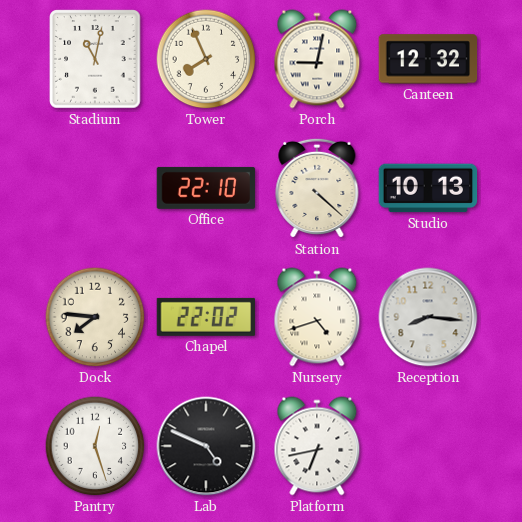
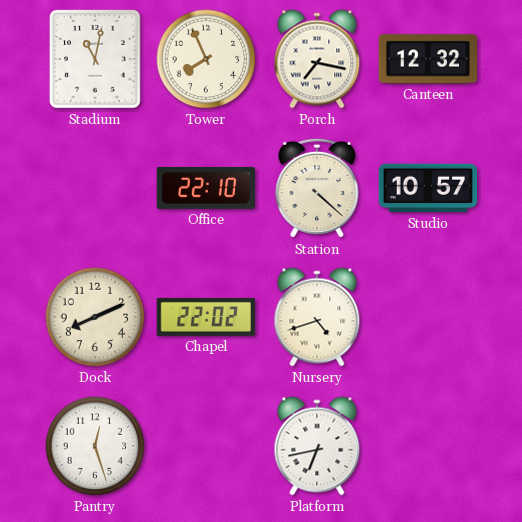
Porch: 9:02 -> 7:17
Studio: 10:13 -> 10:57
Dock: 7:46 -> 8:11
Reception: 8:16 -> none
Lab: 4:49 -> none
